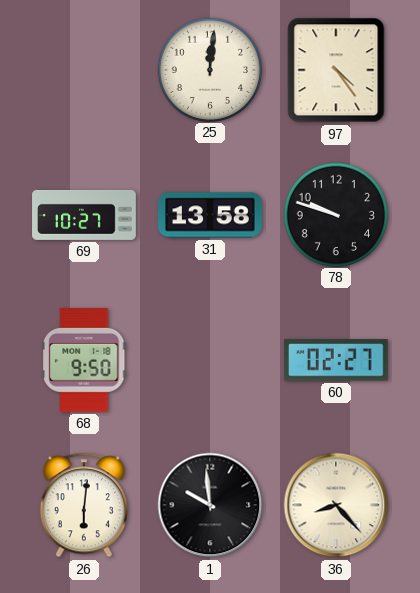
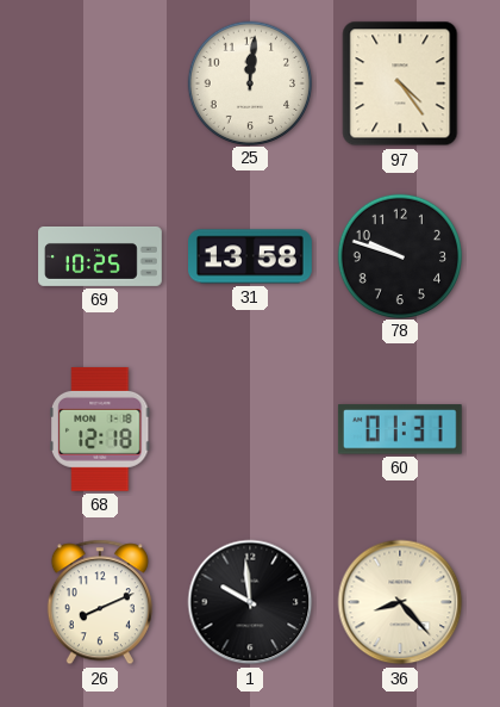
69: 10:27 -> 10:25
68: 9:50 -> 12:18
60: 02:27 -> 01:31
26: 6:01 -> 8:11
